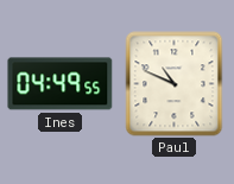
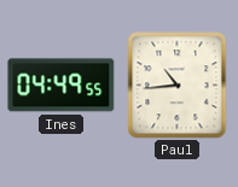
Paul: 10:49 -> 10:44
